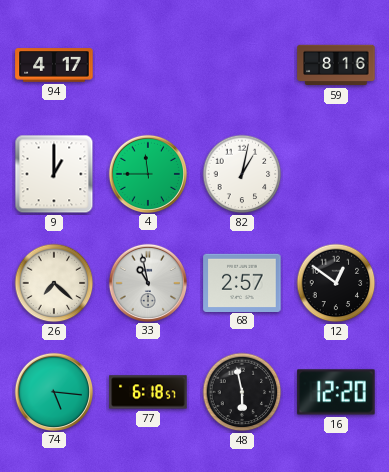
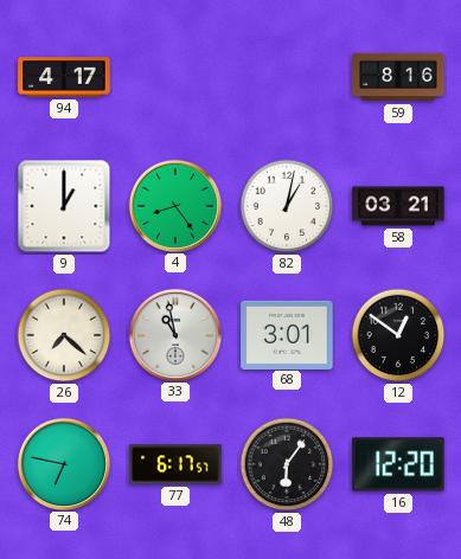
4: 11:45 -> 8:24
58: none -> 03:21
68: 2:57 -> 3:01
74: 5:16 -> 6:47
77: 6:18 -> 6:17
48: 5:58 -> 6:06
